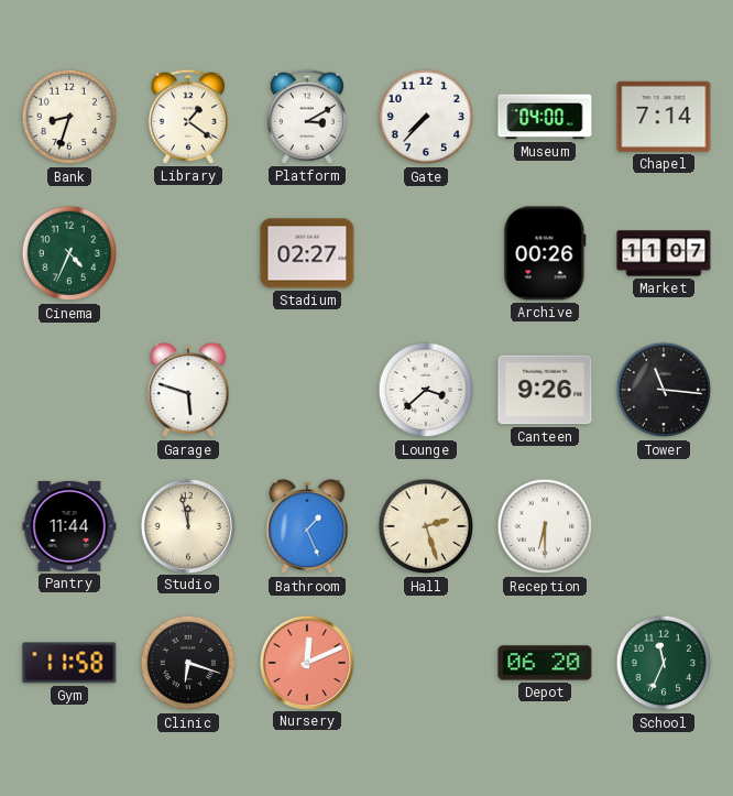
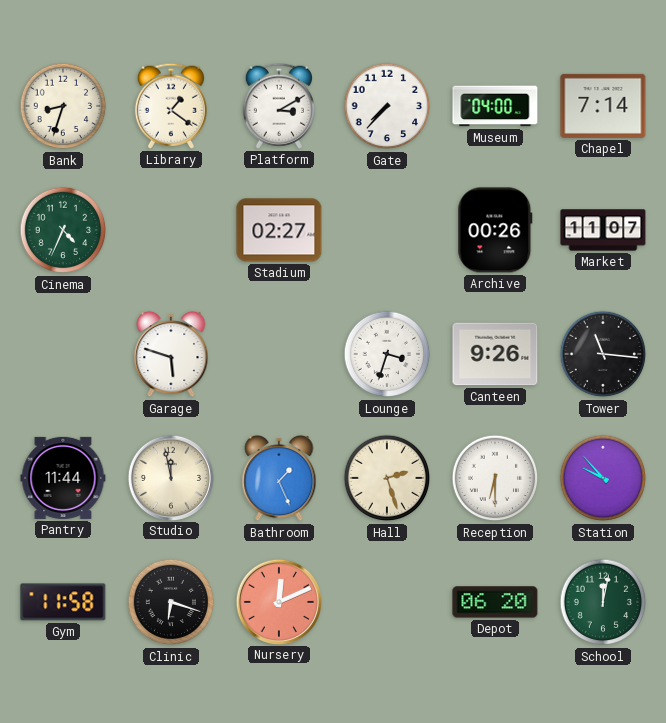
Lounge: 3:38 -> 3:33
Station: none -> 9:53
School: 11:34 -> 12:02
